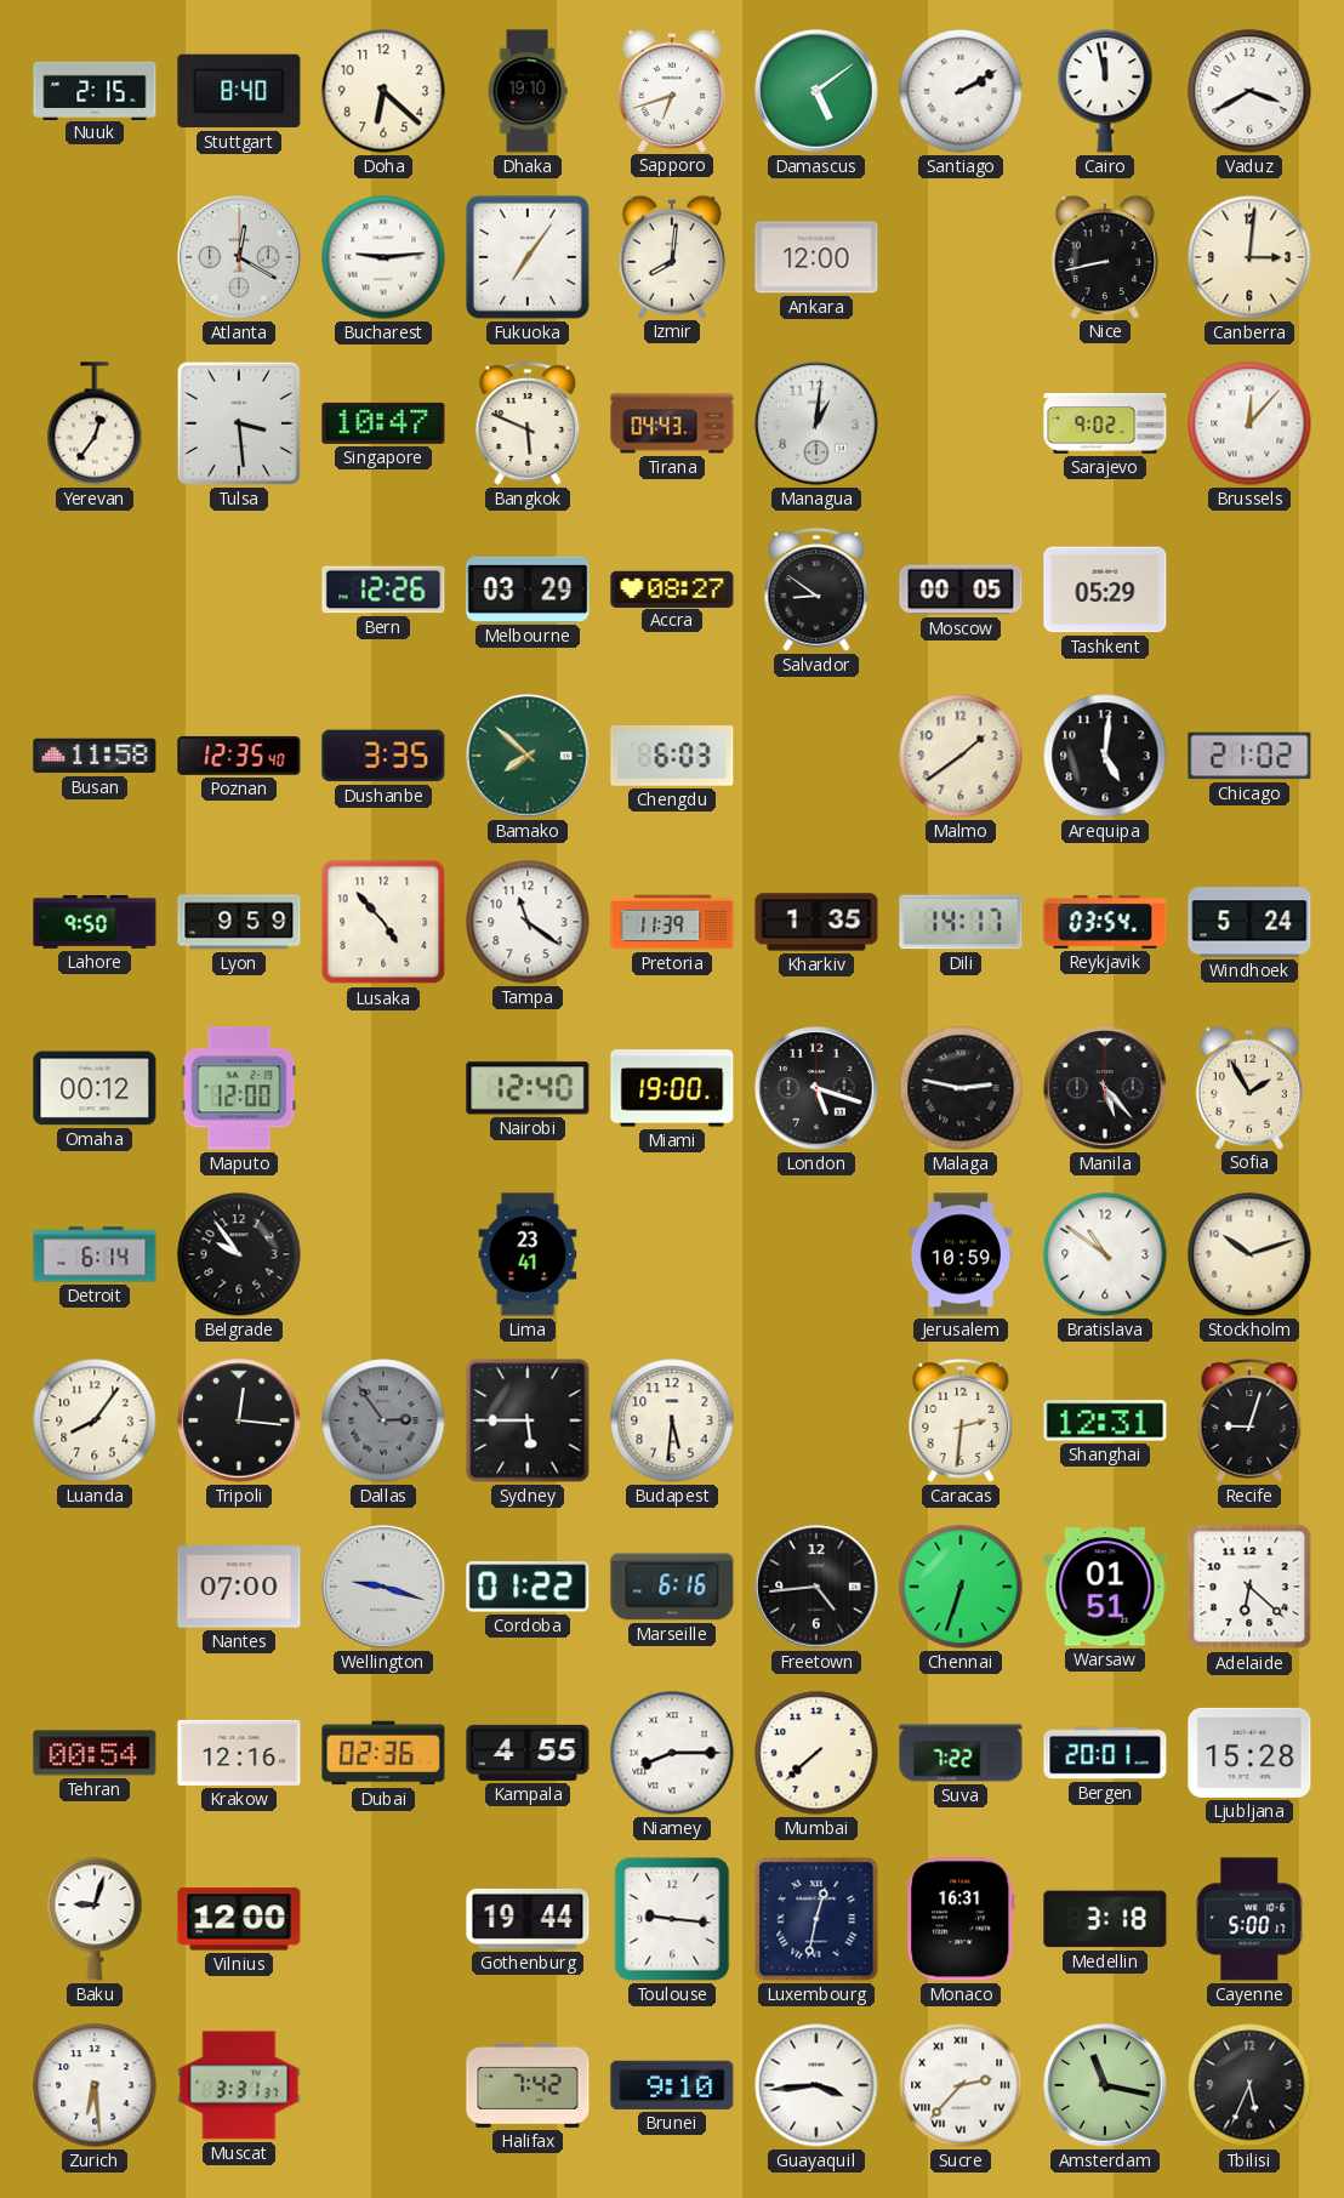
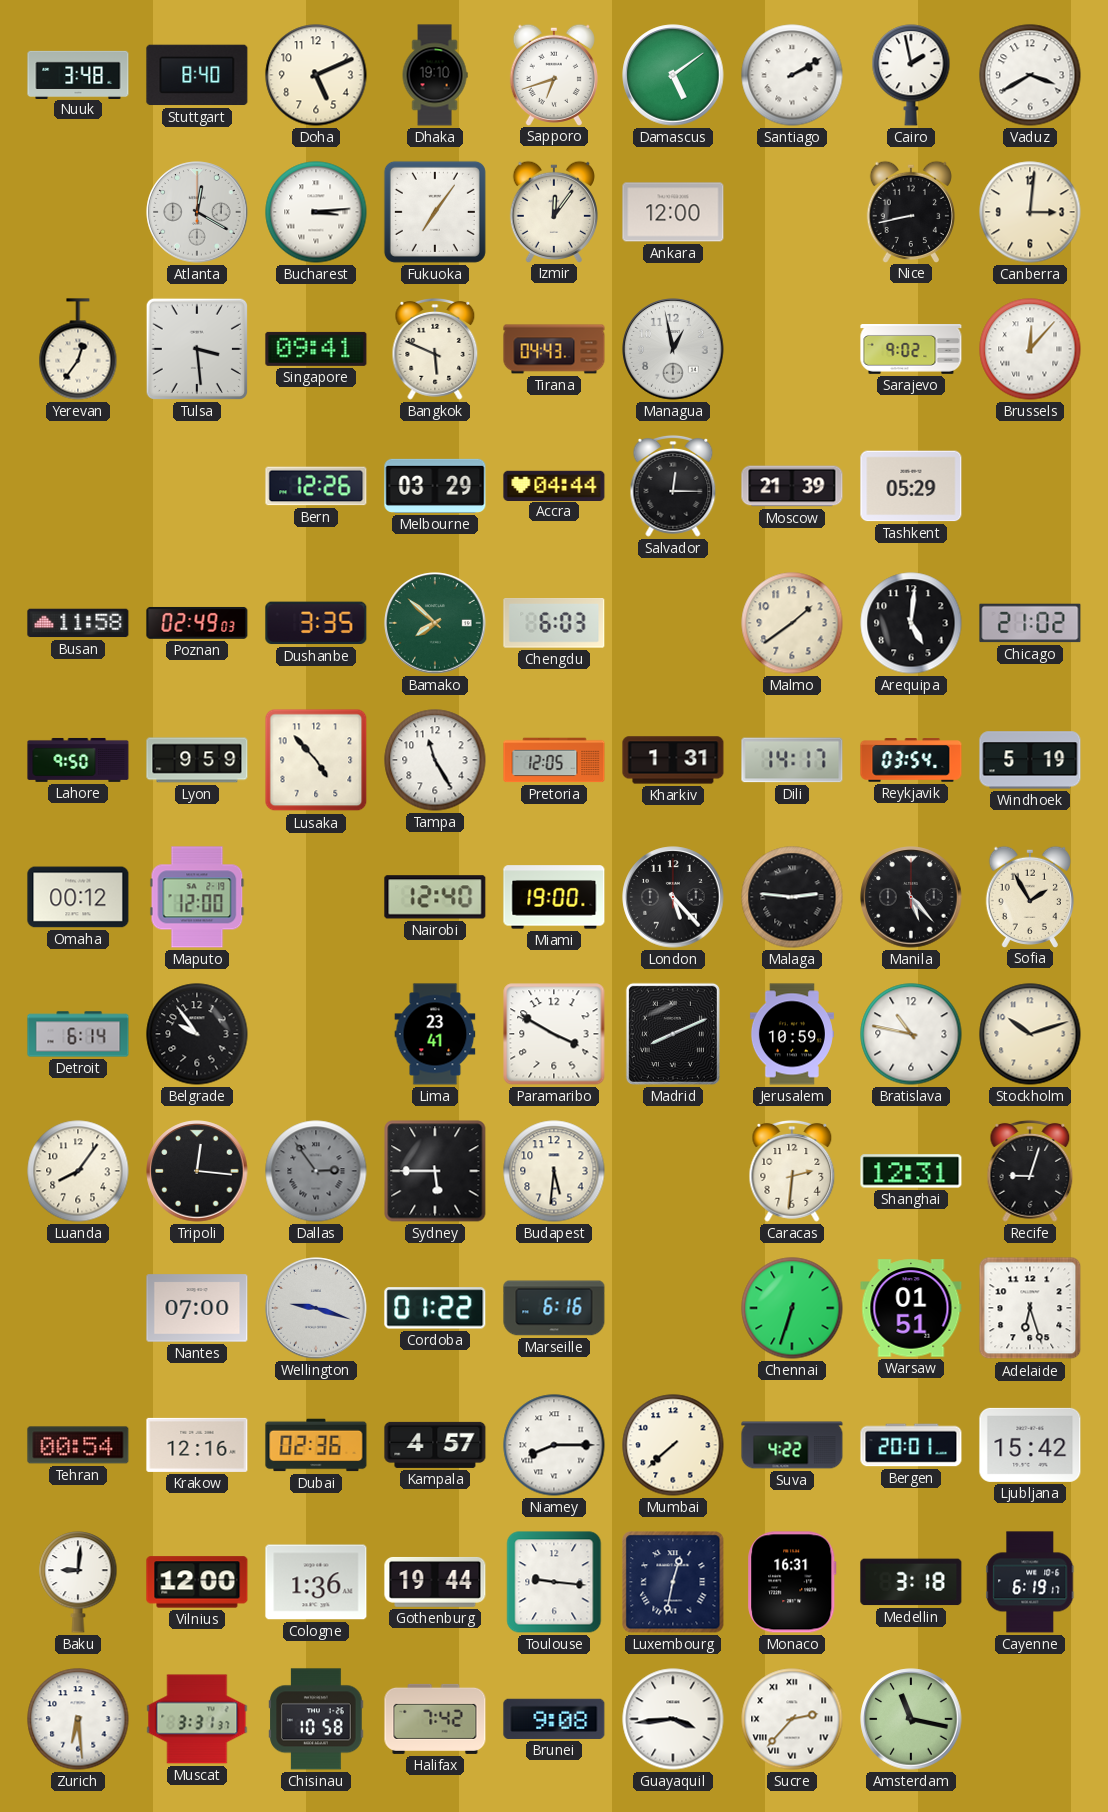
Nuuk: 2:15 -> 3:48
Doha: 6:22 -> 5:11
Cairo: 11:58 -> 1:58
Bucharest: 9:14 -> 3:14
Izmir: 8:01 -> 12:06
Singapore: 10:47 -> 09:41
Managua: 1:01 -> 12:58
Accra: 08:27 -> 04:44
Salvador: 8:51 -> 12:15
Moscow: 00:05 -> 21:39
Poznan: 12:35 -> 02:49
Tampa: 11:21 -> 11:25
Pretoria: 11:39 -> 12:05
Kharkiv: 1:35 -> 1:31
Windhoek: 5:24 -> 5:19
London: 5:18 -> 5:23
Malaga: 2:47 -> 2:46
Paramaribo: none -> 3:50
Madrid: none -> 8:11
Bratislava: 10:51 -> 10:47
Freetown: 4:44 -> none
Adelaide: 6:22 -> 6:27
Kampala: 4:55 -> 4:57
Suva: 7:22 -> 4:22
Ljubljana: 15:28 -> 15:42
Baku: 9:03 -> 9:01
Cologne: none -> 1:36
Cayenne: 5:00 -> 6:19
Chisinau: none -> 10:58
Brunei: 9:10 -> 9:08
Tbilisi: 5:34 -> none
